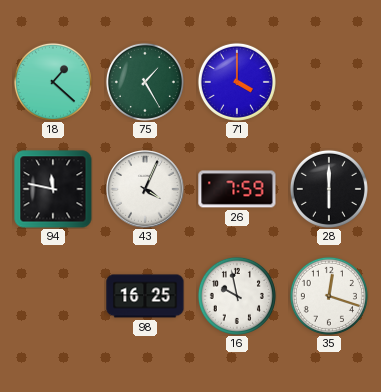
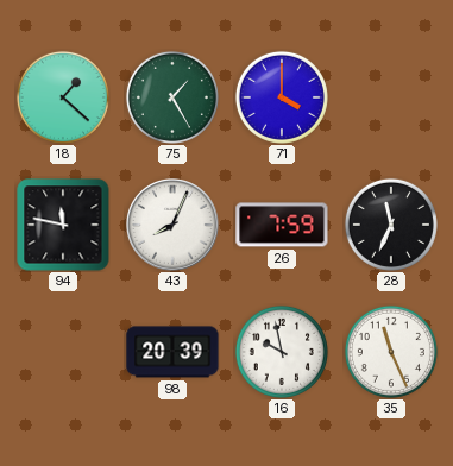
43: 4:04 -> 8:04
28: 6:00 -> 11:34
98: 16:25 -> 20:39
35: 12:18 -> 11:26
